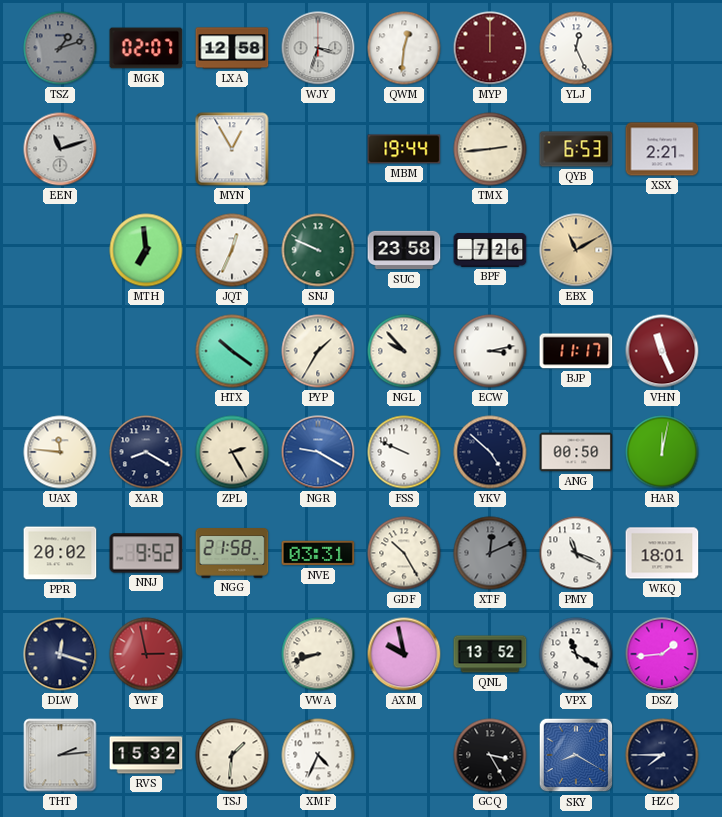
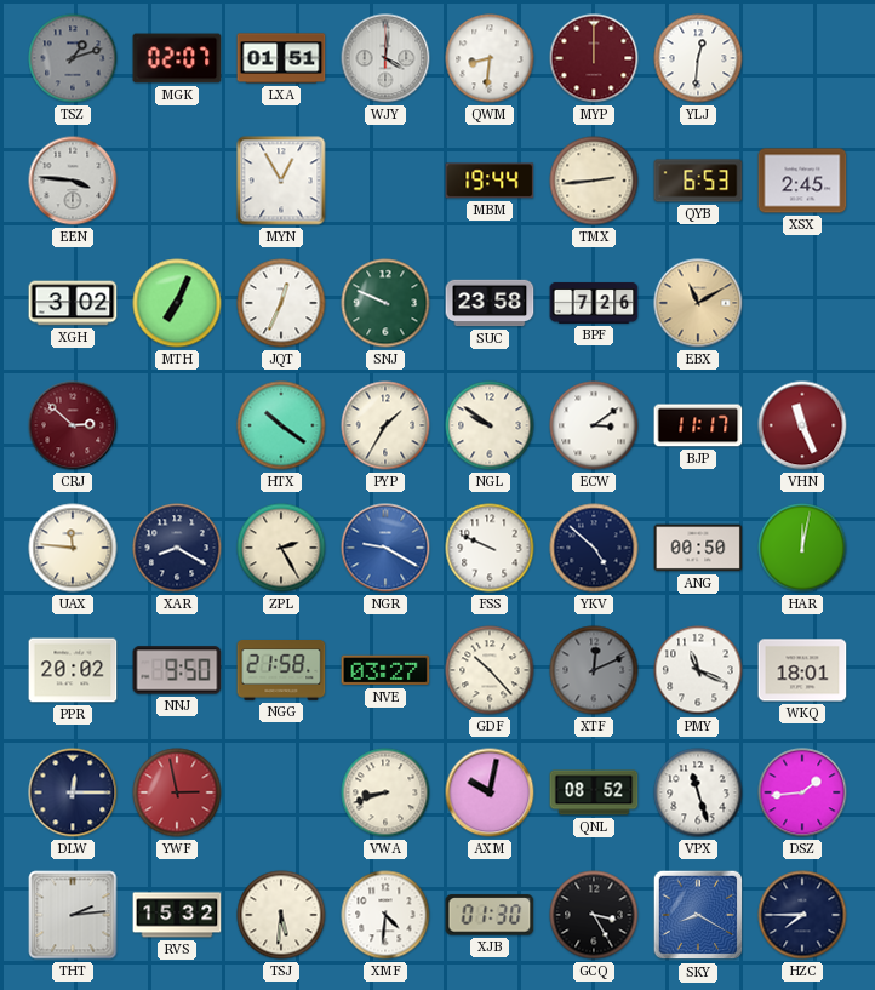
LXA: 12:58 -> 01:51
WJY: 3:33 -> 4:01
QWM: 12:31 -> 8:31
YLJ: 12:26 -> 12:31
EEN: 11:12 -> 3:46
XSX: 2:21 -> 2:45
XGH: none -> 3:02
MTH: 6:59 -> 7:04
CRJ: none -> 2:52
NGL: 9:53 -> 9:51
ECW: 3:13 -> 3:09
NNJ: 9:52 -> 9:50
NVE: 03:31 -> 03:27
GDF: 10:25 -> 10:23
DLW: 12:18 -> 12:15
AXM: 9:58 -> 10:02
QNL: 13:52 -> 08:52
VPX: 11:20 -> 11:27
TSJ: 1:31 -> 5:31
XMF: 4:34 -> 4:31
XJB: none -> 01:30
